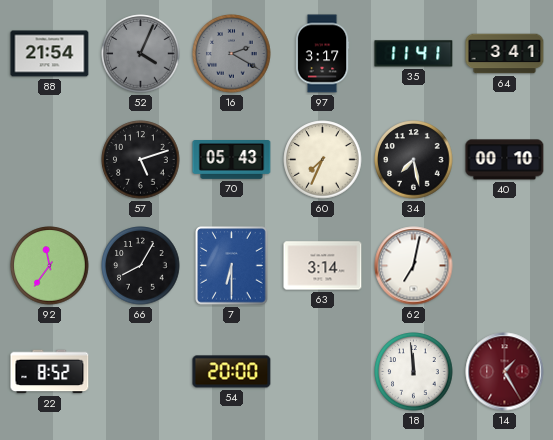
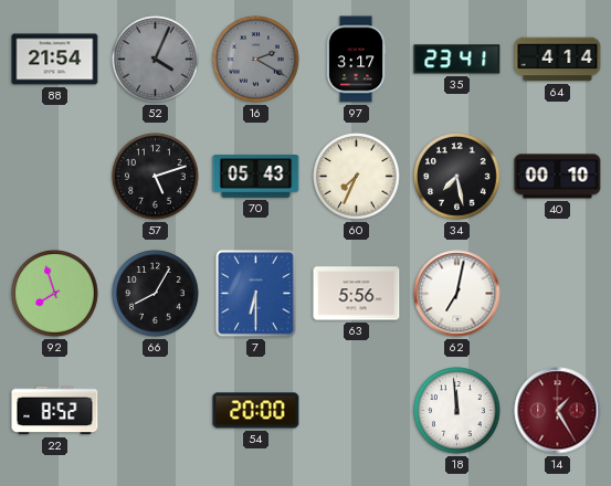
35: 11:41 -> 23:41
64: 3:41 -> 4:14
92: 11:36 -> 7:57
63: 3:14 -> 5:56
